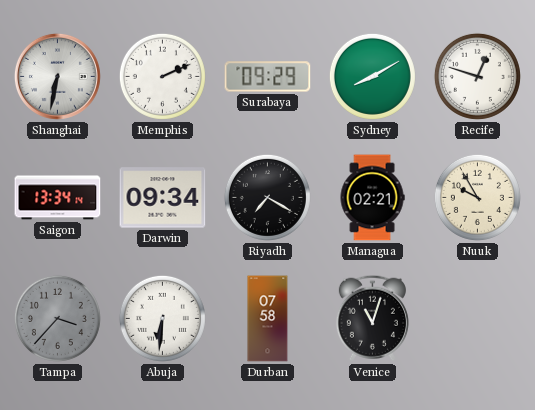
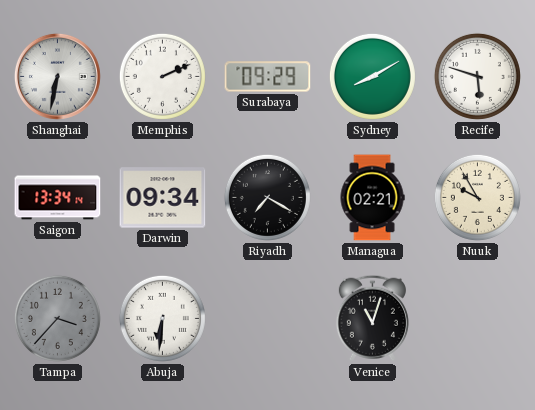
Recife: 12:48 -> 5:48
Durban: 07:58 -> none
